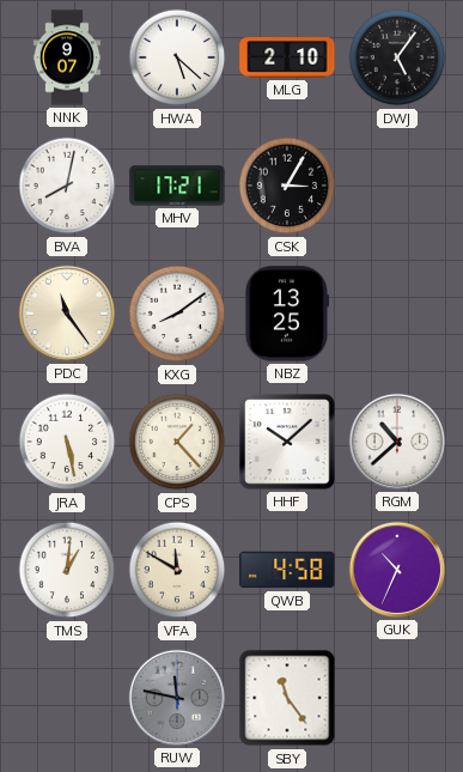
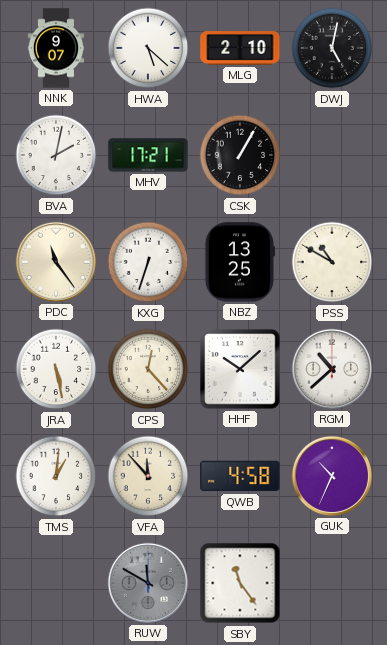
DWJ: 5:06 -> 5:02
BVA: 8:02 -> 2:02
CSK: 3:05 -> 1:05
KXG: 8:09 -> 6:33
PSS: none -> 10:50
CPS: 1:23 -> 12:23
VFA: 11:50 -> 11:53
RUW: 11:47 -> 11:50
